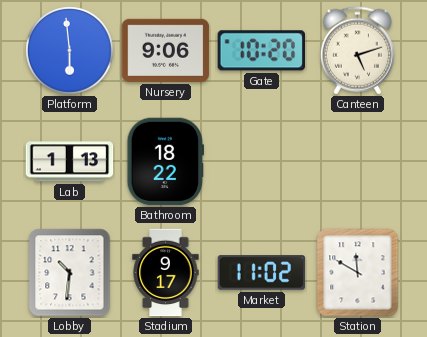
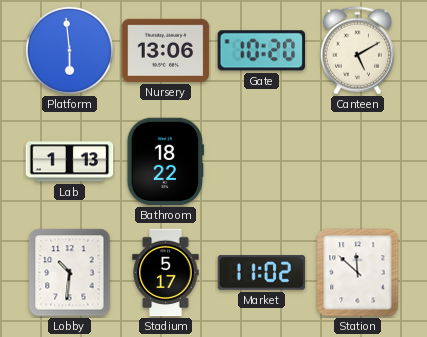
Nursery: 9:06 -> 13:06
Canteen: 5:12 -> 5:10
Stadium: 9:17 -> 5:17
Station: 11:50 -> 11:52
